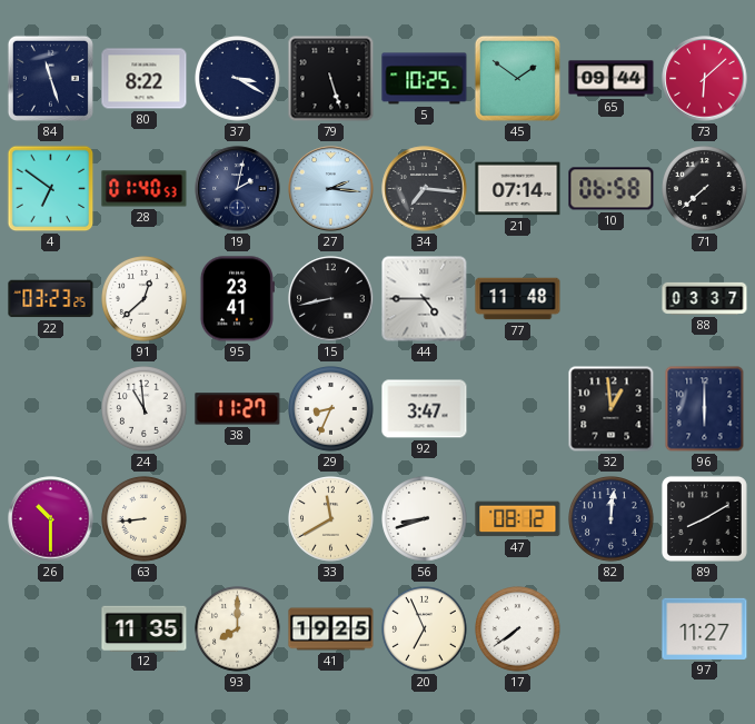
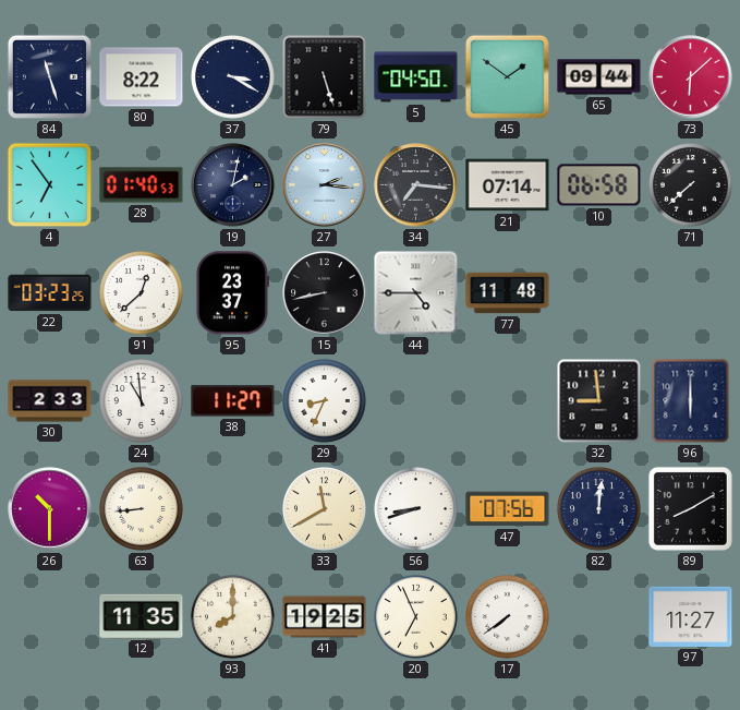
5: 10:25 -> 04:50
4: 6:51 -> 6:54
95: 23:41 -> 23:37
88: 03:37 -> none
30: none -> 2:33
92: 3:47 -> none
32: 12:59 -> 8:59
47: 08:12 -> 07:56
